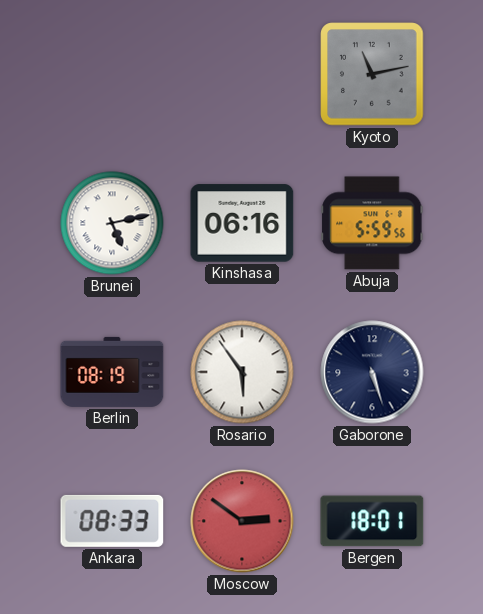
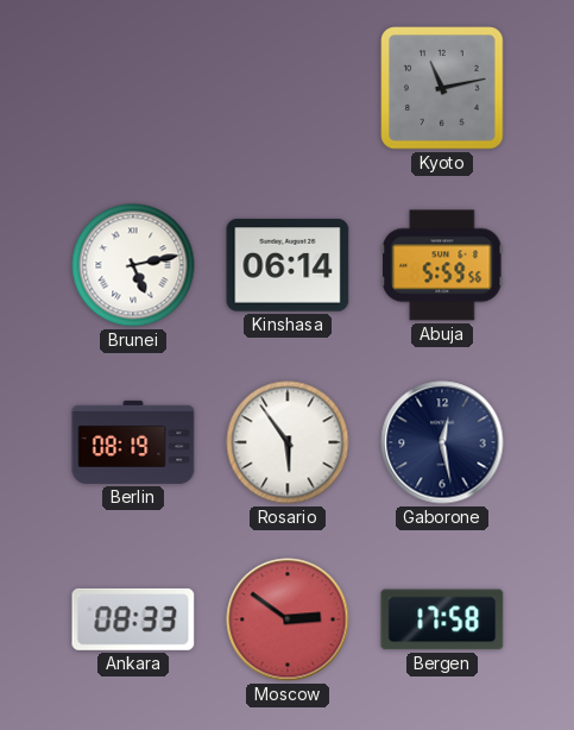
Kinshasa: 06:16 -> 06:14
Gaborone: 5:27 -> 12:28
Bergen: 18:01 -> 17:58
